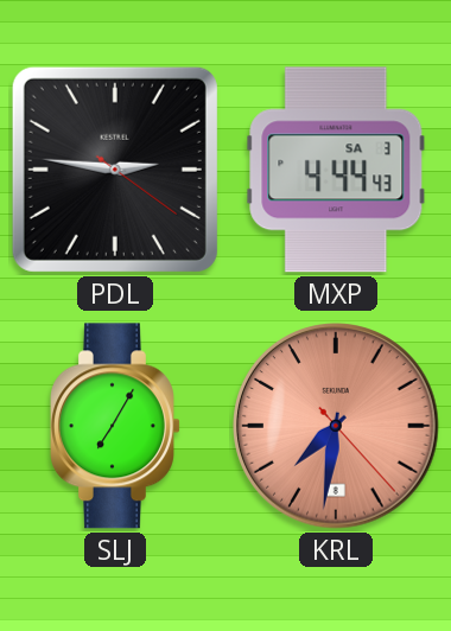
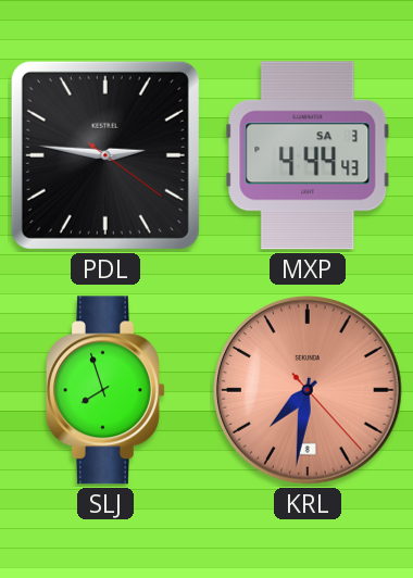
SLJ: 7:05 -> 7:57
